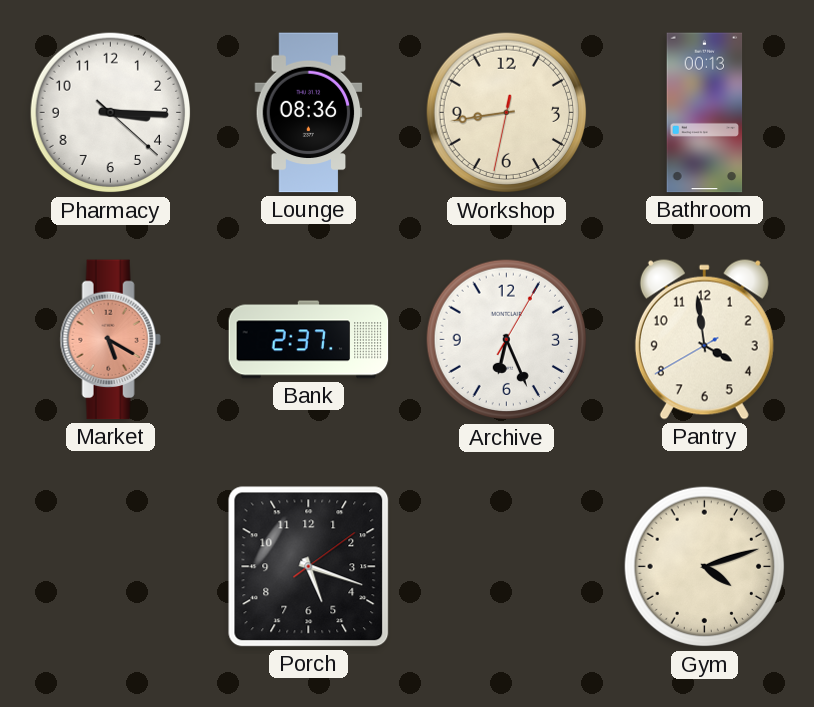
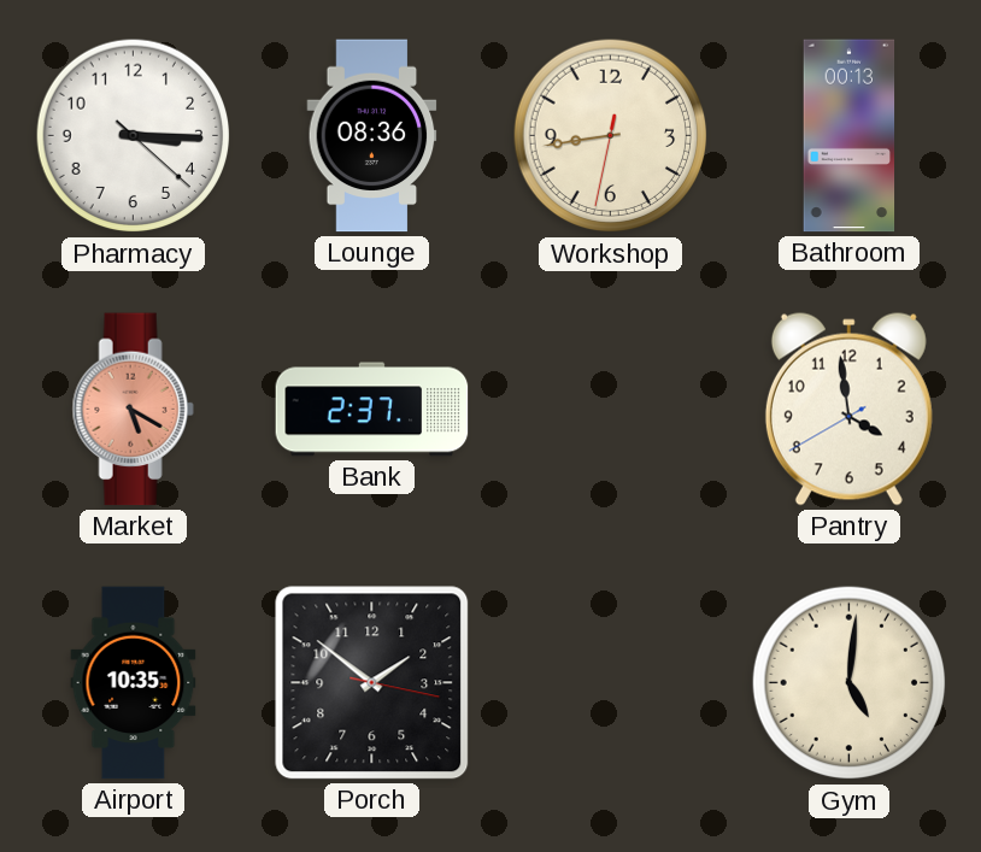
Archive: 6:26 -> none
Airport: none -> 10:35
Porch: 5:18 -> 1:51
Gym: 4:12 -> 5:01
